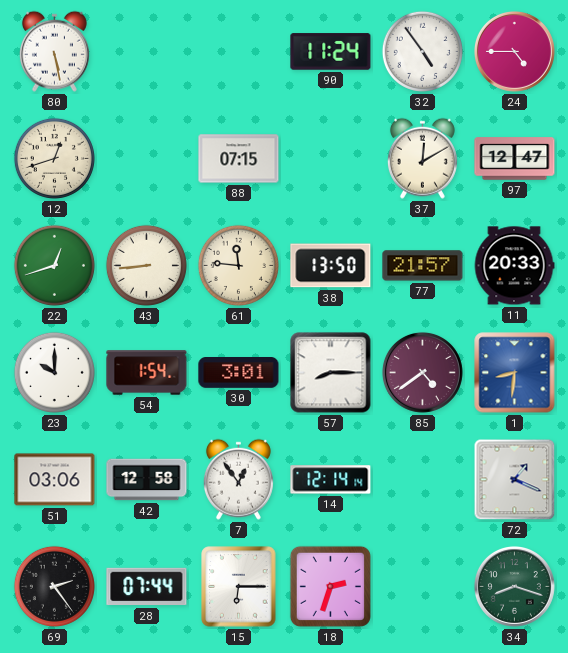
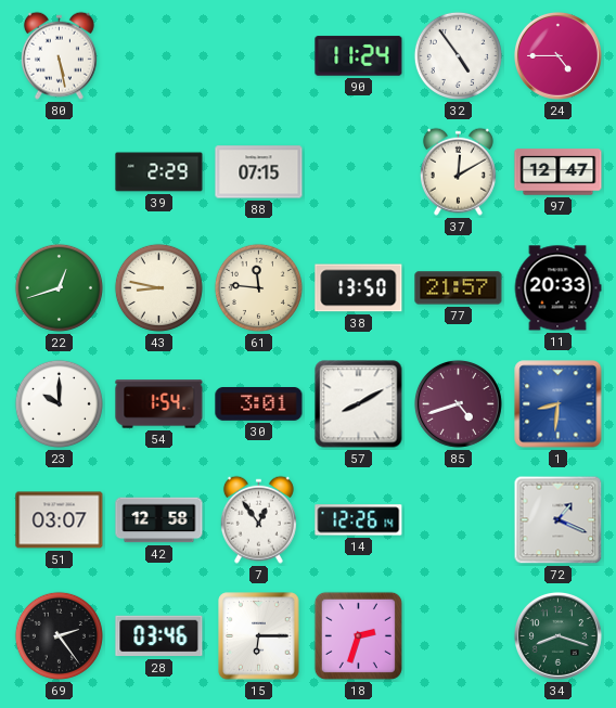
12: 12:42 -> none
39: none -> 2:29
43: 8:44 -> 8:47
57: 8:15 -> 8:10
85: 4:39 -> 4:42
51: 03:06 -> 03:07
14: 12:14 -> 12:26
28: 07:44 -> 03:46
